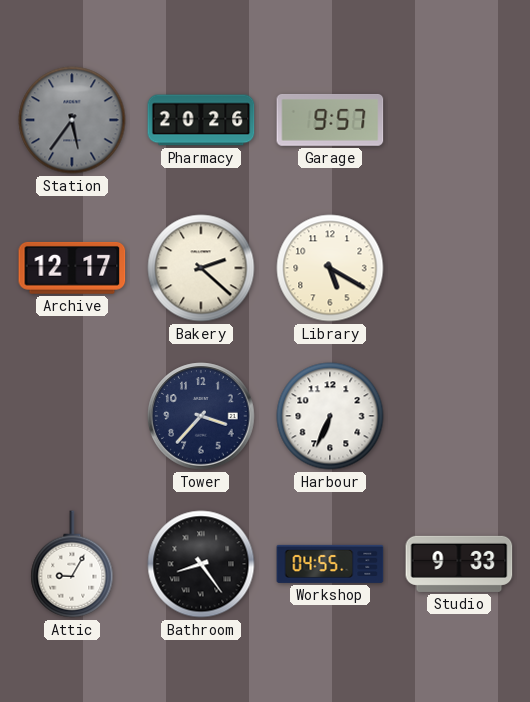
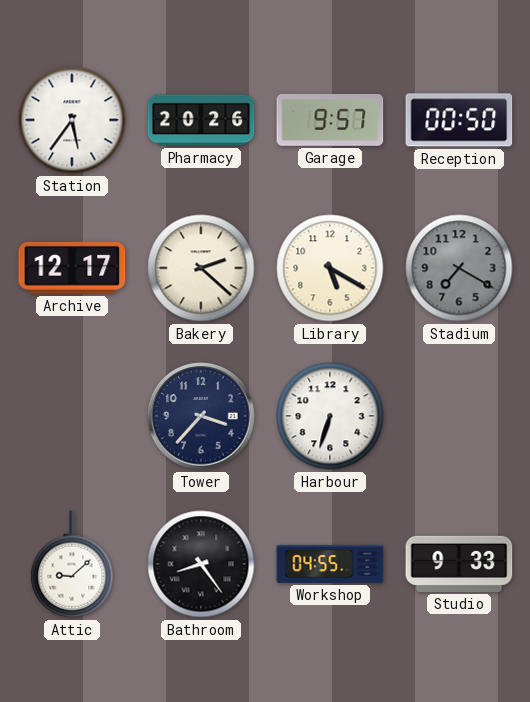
Station dial: grey -> white
Reception: none -> 00:50
Stadium: none -> 7:20
Harbour: 6:34 -> 6:33
Attic: 9:05 -> 9:08
